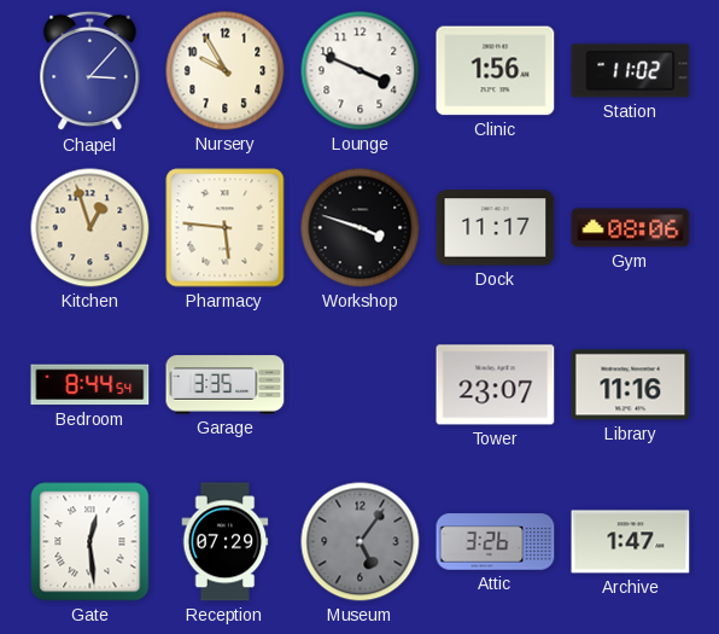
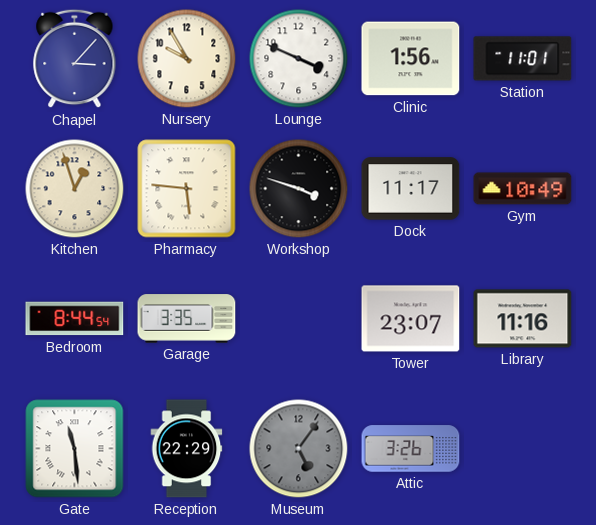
Station: 11:02 -> 11:01
Gym: 08:06 -> 10:49
Gate: 12:29 -> 11:29
Reception: 07:29 -> 22:29
Archive: 1:47 -> none
